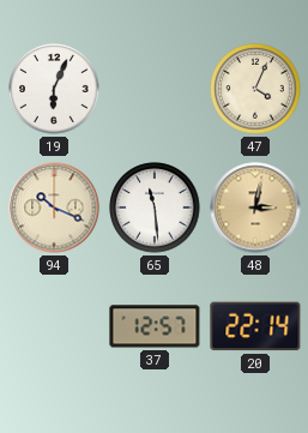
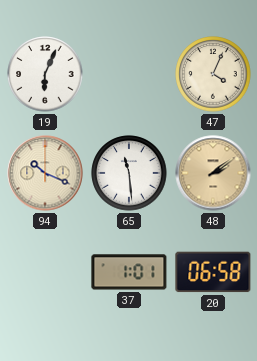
48: 3:02 -> 2:09
37: 12:57 -> 1:01
20: 22:14 -> 06:58
